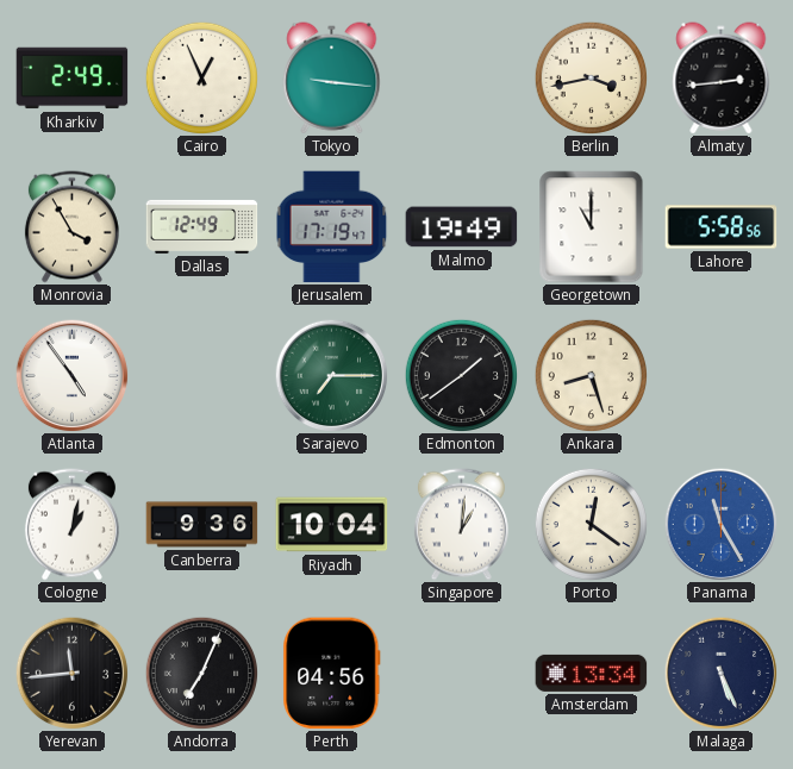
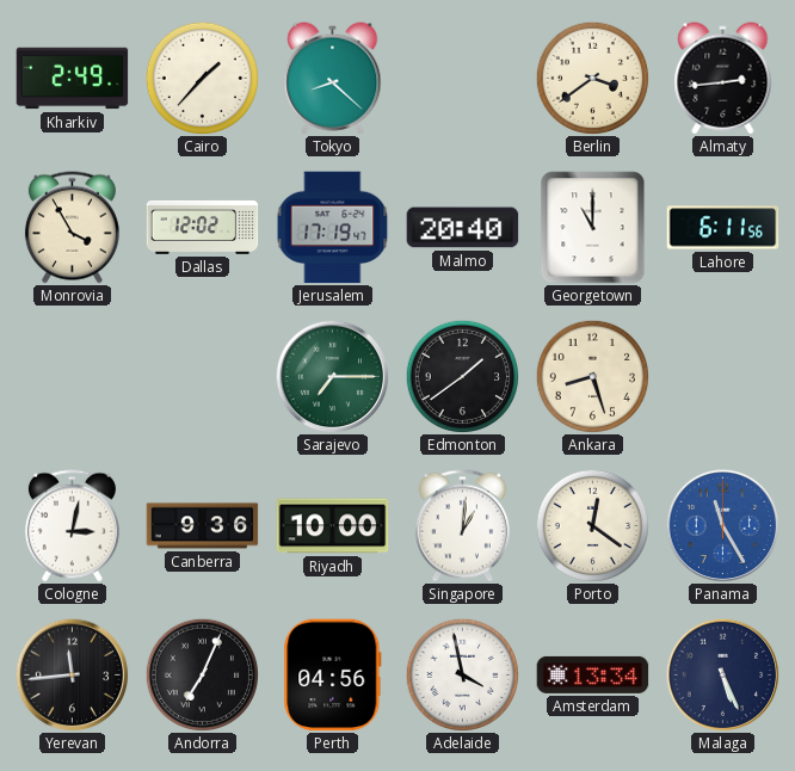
Cairo: 12:56 -> 1:37
Tokyo: 9:16 -> 8:22
Berlin: 3:43 -> 3:39
Dallas: 12:49 -> 12:02
Malmo: 19:49 -> 20:40
Lahore: 5:58 -> 6:11
Atlanta: 4:54 -> none
Cologne: 1:02 -> 3:02
Riyadh: 10:04 -> 10:00
Adelaide: none -> 3:58
